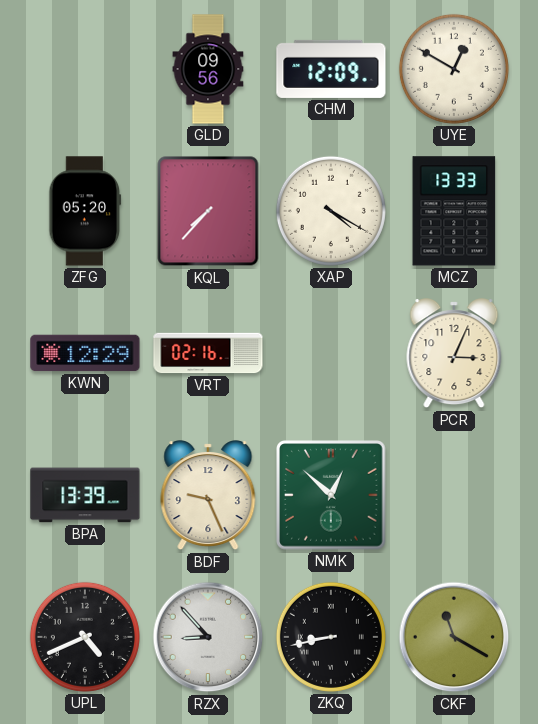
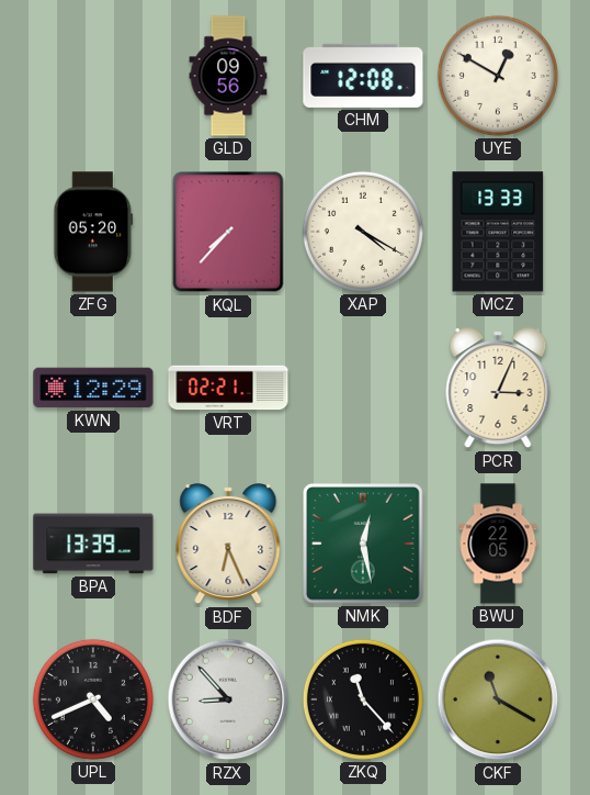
CHM: 12:09 -> 12:08
VRT: 02:16 -> 02:21
BDF: 9:26 -> 6:26
NMK: 12:52 -> 12:28
BWU: none -> 22:05
ZKQ: 8:43 -> 11:23
